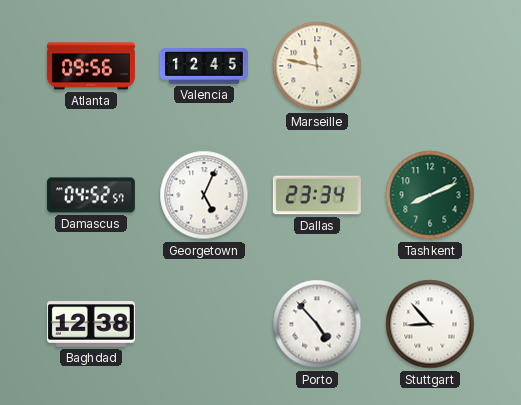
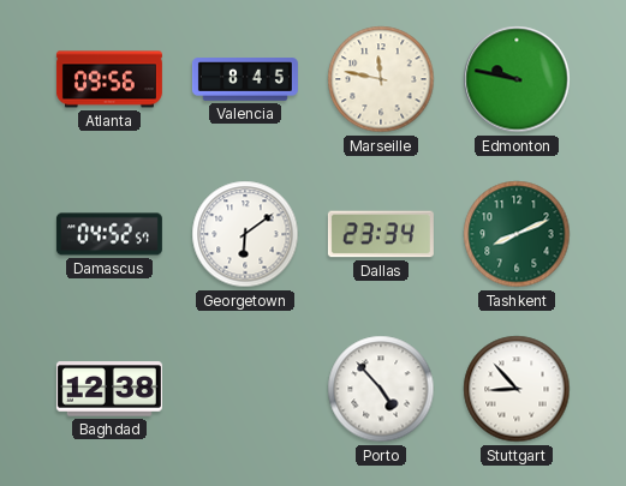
Valencia: 12:45 -> 8:45
Edmonton: none -> 9:47
Georgetown: 5:04 -> 6:09
